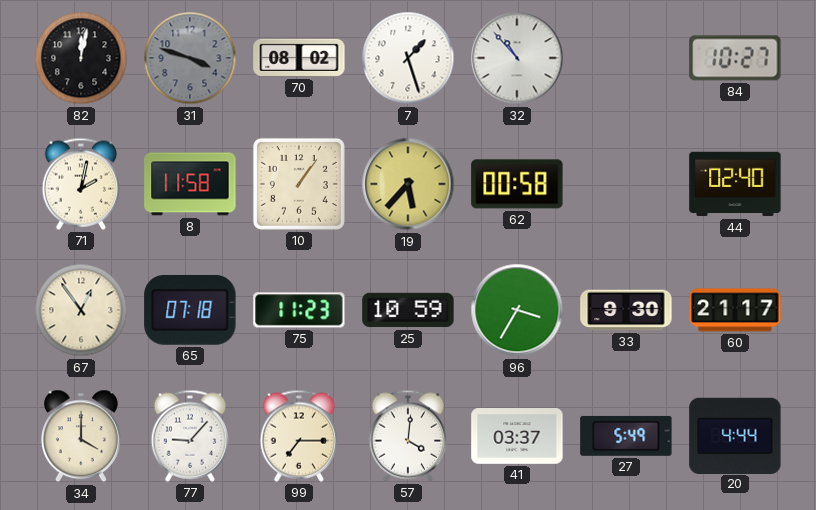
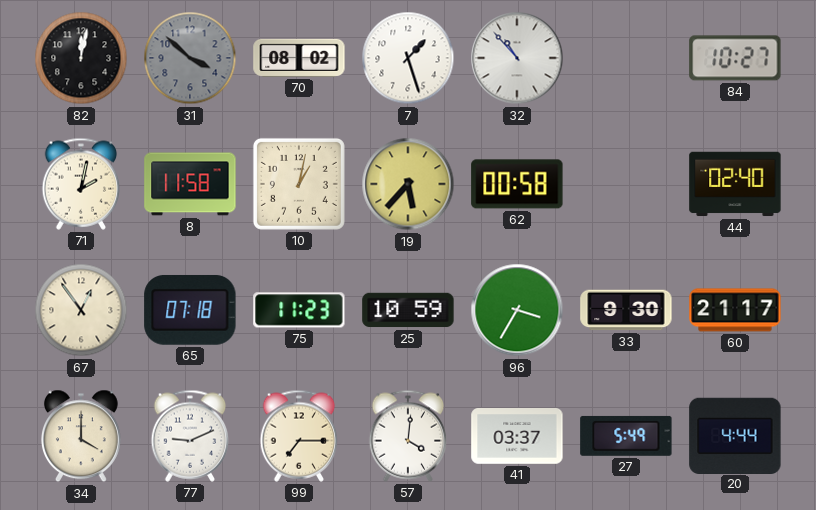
31: 3:48 -> 3:52
10: 1:06 -> 1:02
77: 9:07 -> 9:11
